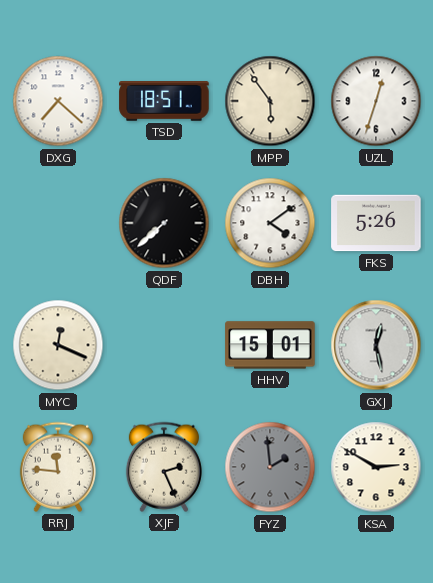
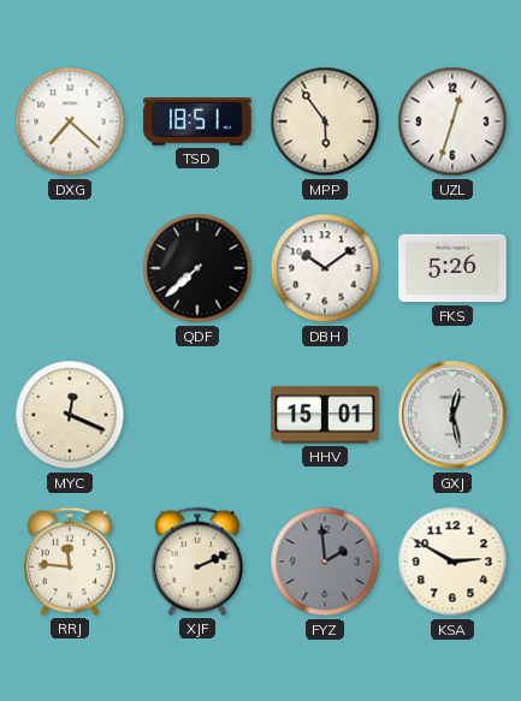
DBH: 4:09 -> 10:09
XJF: 2:26 -> 2:11
